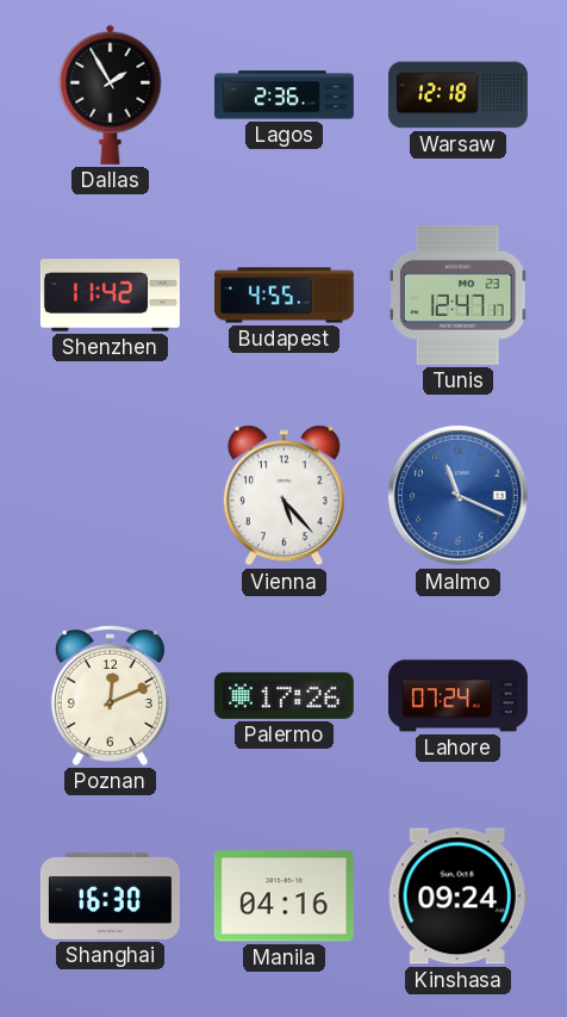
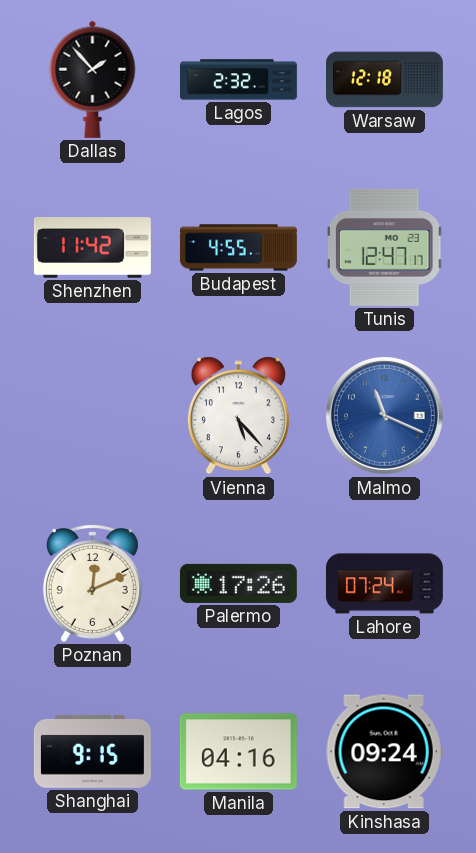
Dallas: 1:55 -> 1:53
Lagos: 2:36 -> 2:32
Shanghai: 16:30 -> 9:15
